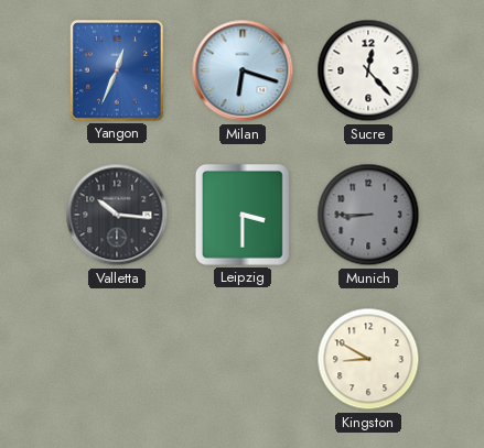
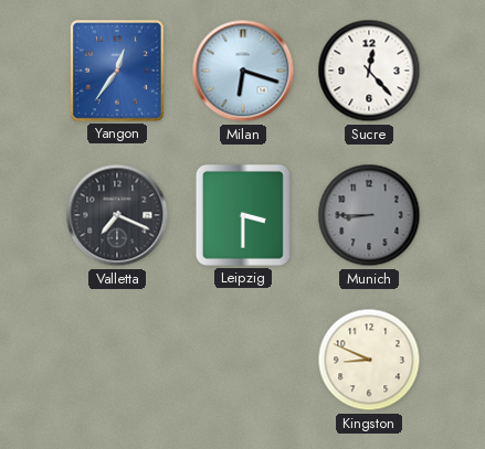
Yangon: 12:34 -> 12:36
Valletta: 10:16 -> 7:19
Kingston: 8:50 -> 8:49
